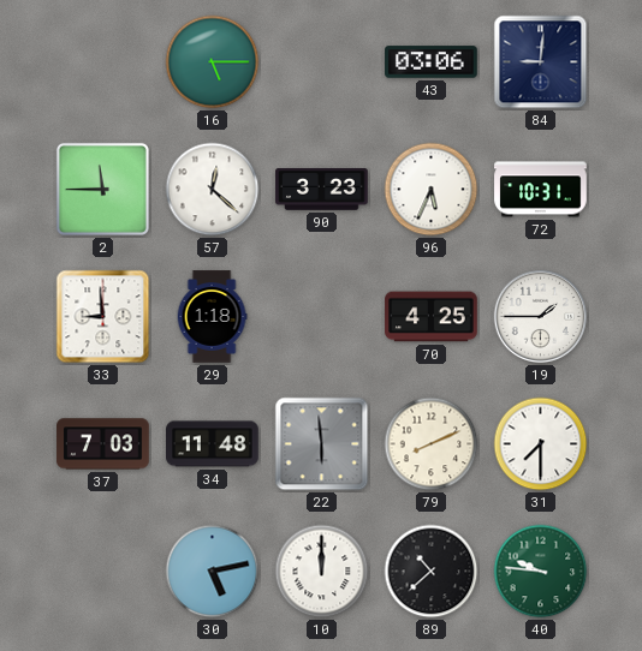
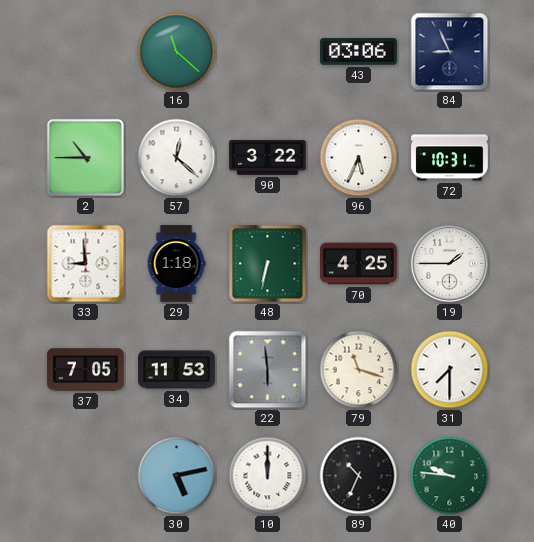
16: 5:15 -> 11:22
84: 9:01 -> 8:56
2: 11:45 -> 10:45
90: 3:23 -> 3:22
48: none -> 6:32
37: 7:03 -> 7:05
34: 11:48 -> 11:53
79: 8:11 -> 11:18
89: 10:38 -> 10:34
